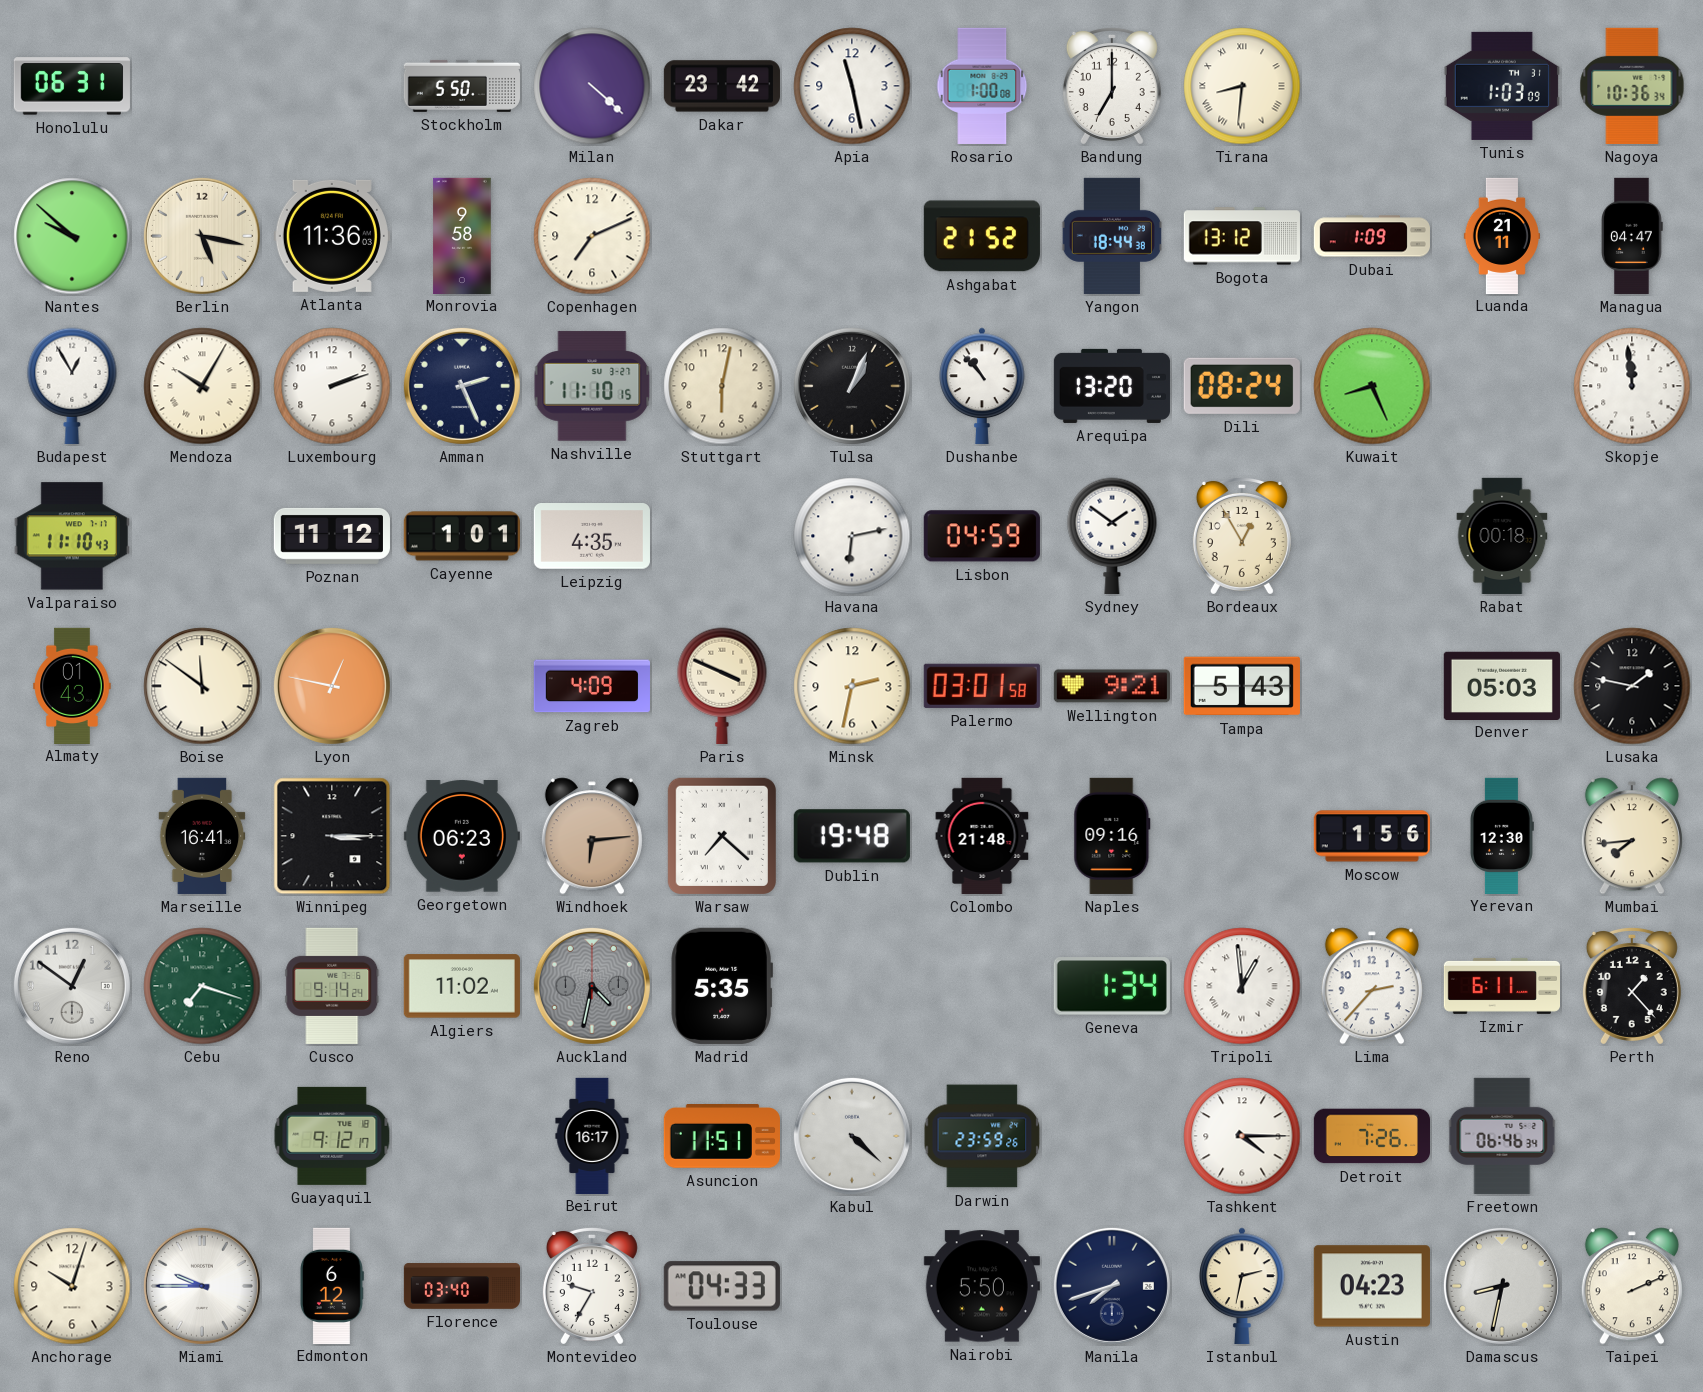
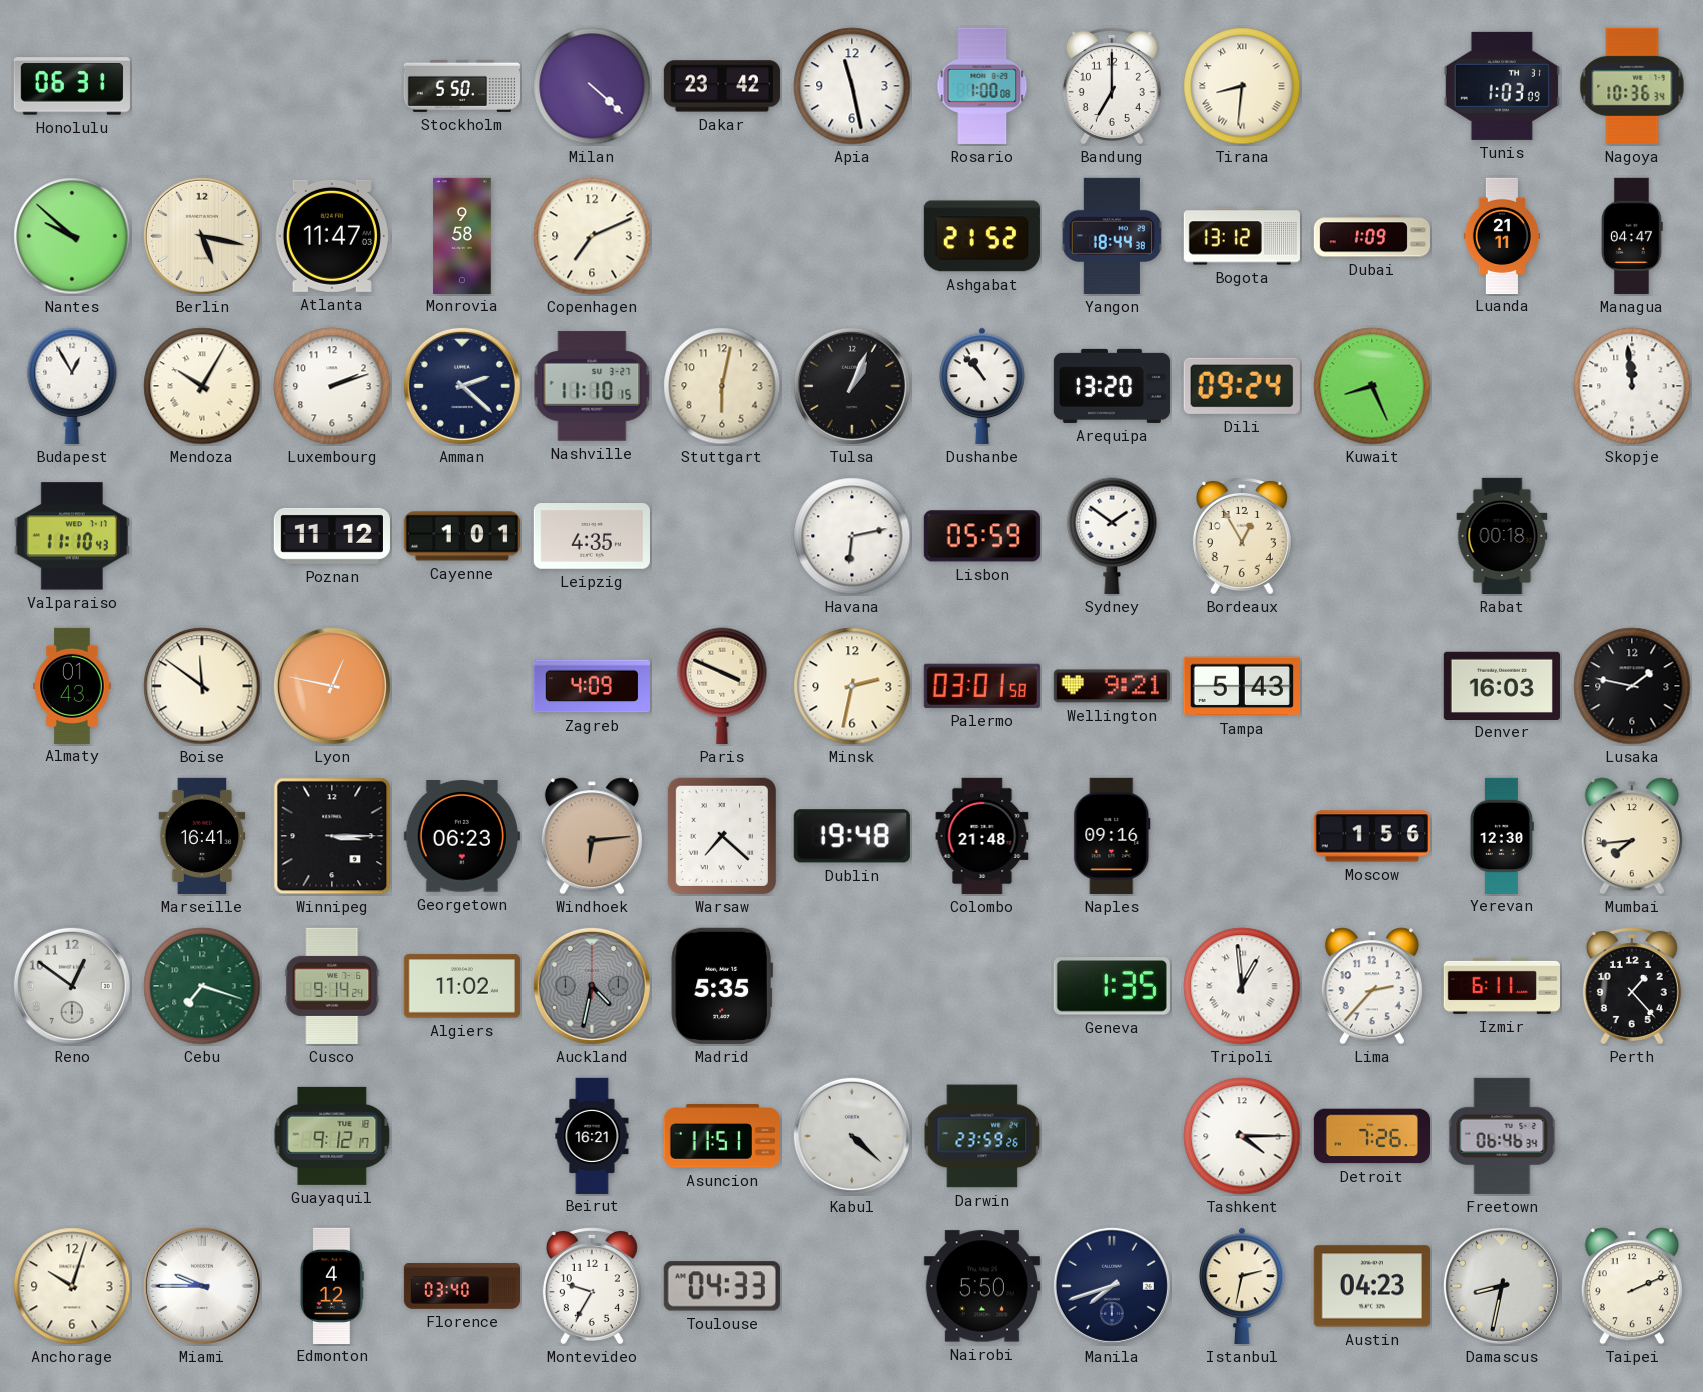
Atlanta: 11:36 -> 11:47
Amman: 2:26 -> 2:22
Dili: 08:24 -> 09:24
Lisbon: 04:59 -> 05:59
Denver: 05:03 -> 16:03
Geneva: 1:34 -> 1:35
Beirut: 16:17 -> 16:21
Edmonton: 6:12 -> 4:12
